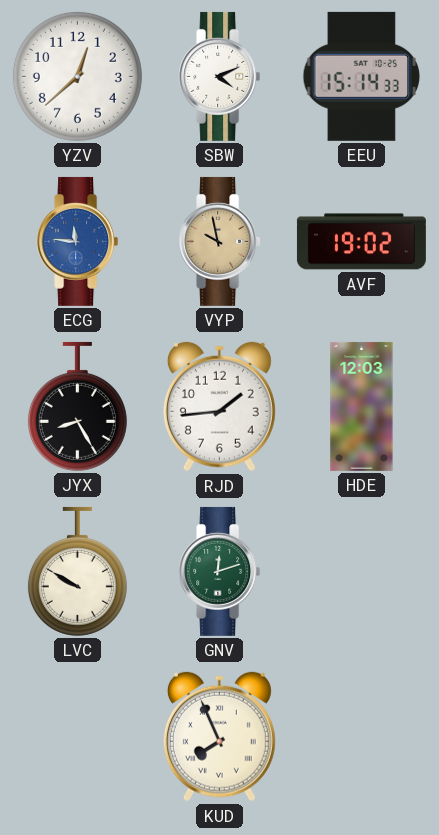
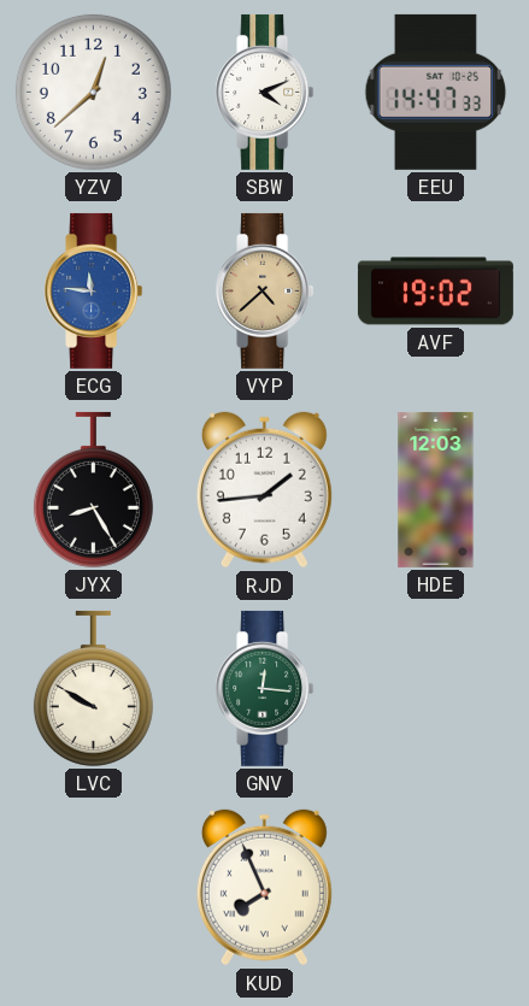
EEU: 15:14 -> 14:47
VYP: 9:58 -> 4:38
GNV: 12:12 -> 12:16
